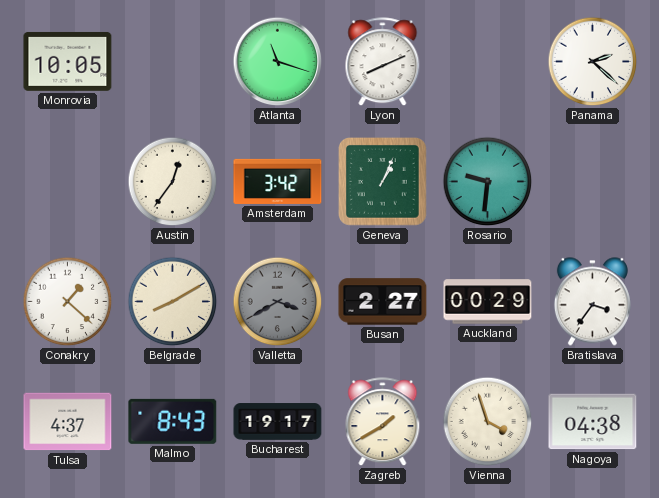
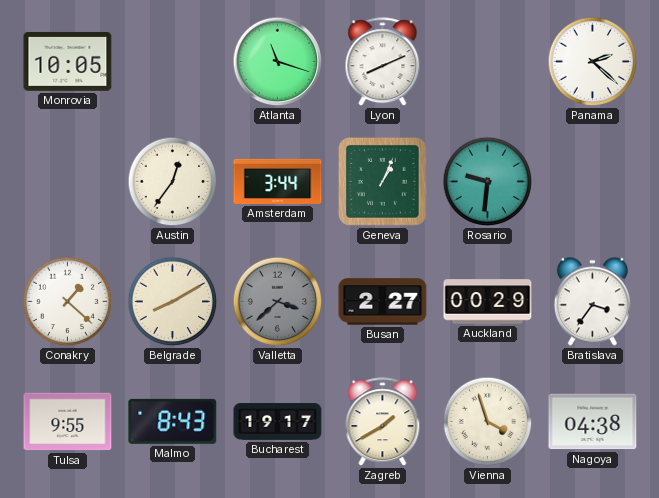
Amsterdam: 3:42 -> 3:44
Valletta: 3:40 -> 3:38
Tulsa: 4:37 -> 9:55
